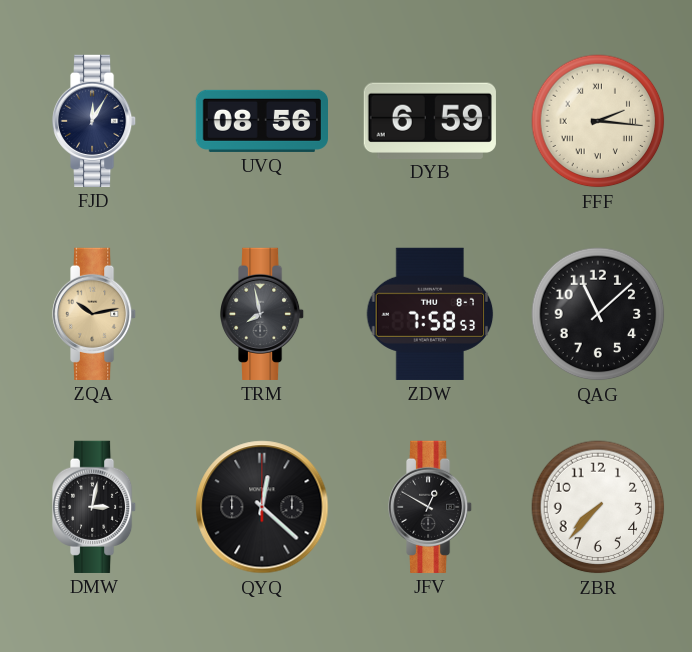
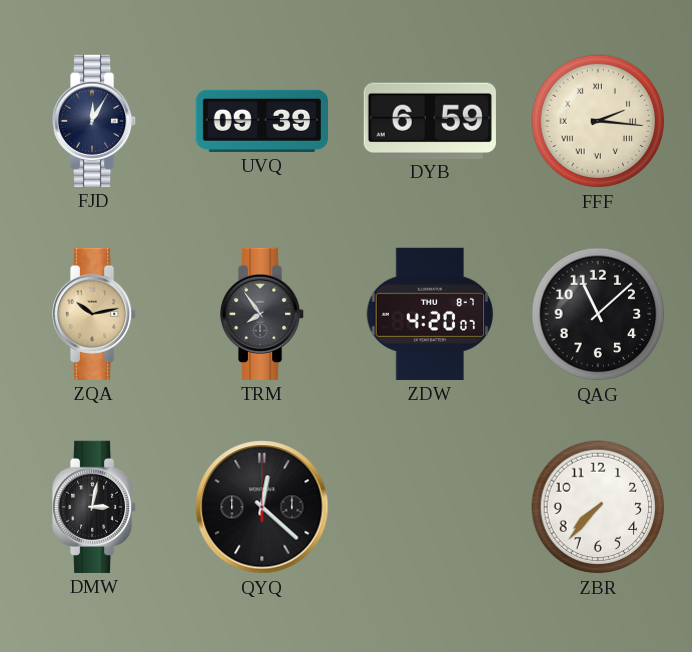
UVQ: 08:56 -> 09:39
TRM: 7:58 -> 7:54
ZDW: 7:58 -> 4:20
JFV: 12:50 -> none
